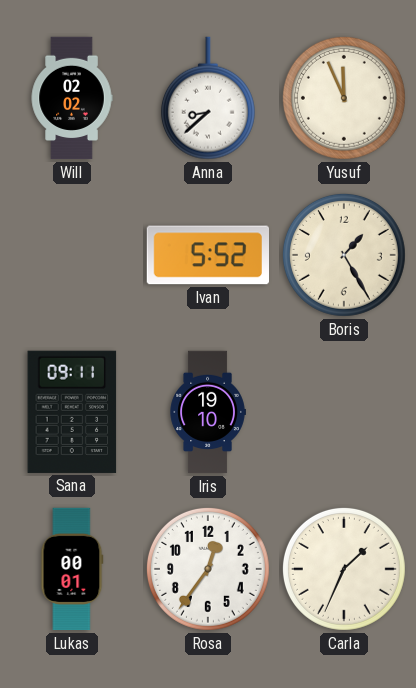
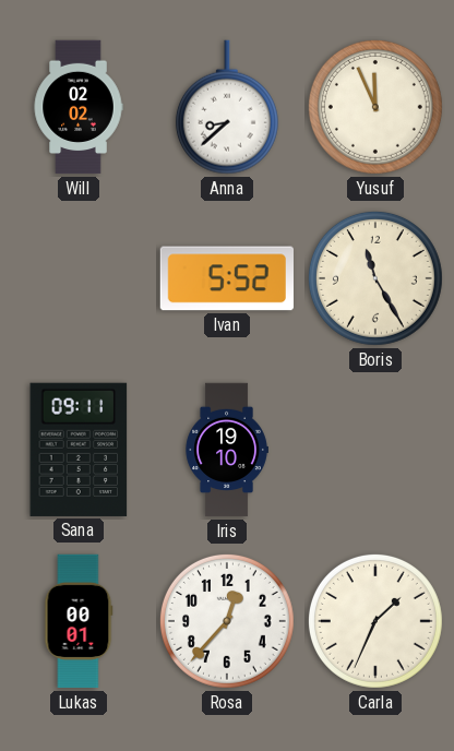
Boris: 1:25 -> 11:25
Rosa: 12:36 -> 12:37
